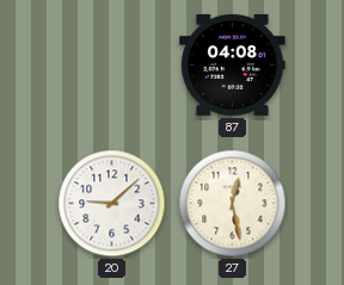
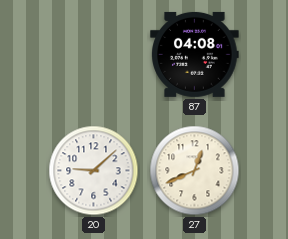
27: 12:28 -> 12:41
